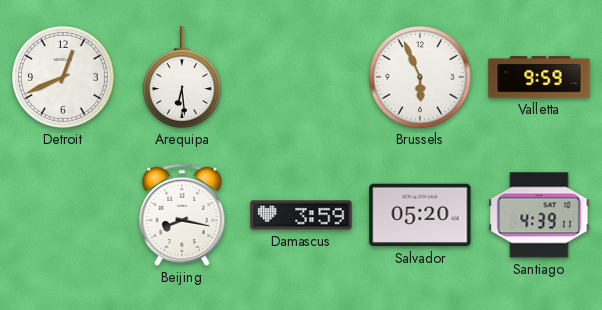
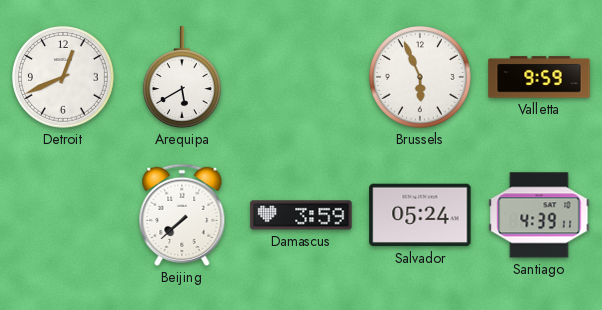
Arequipa: 6:29 -> 5:40
Beijing: 8:17 -> 7:38
Salvador: 05:20 -> 05:24
